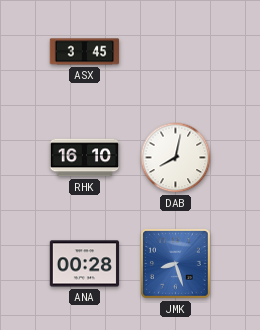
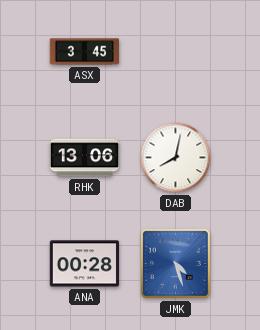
RHK: 16:10 -> 13:06
JMK: 8:27 -> 4:27
